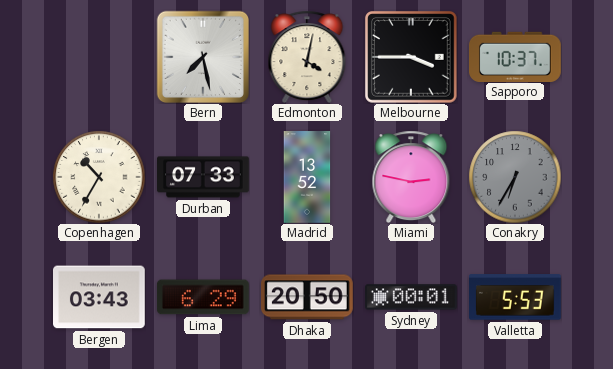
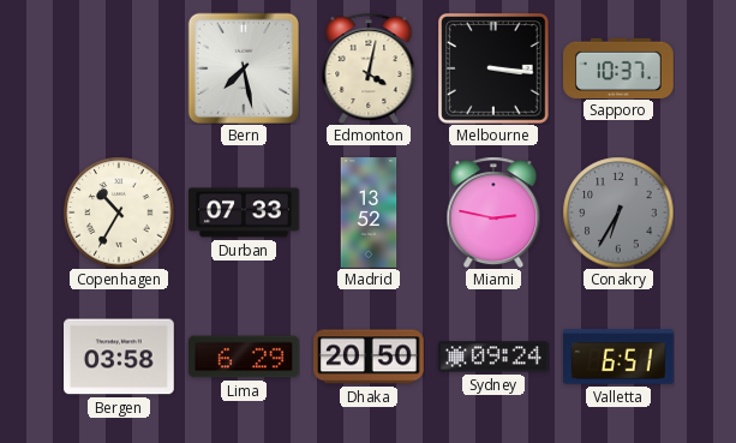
Melbourne: 3:45 -> 3:16
Bergen: 03:43 -> 03:58
Sydney: 00:01 -> 09:24
Valletta: 5:53 -> 6:51
